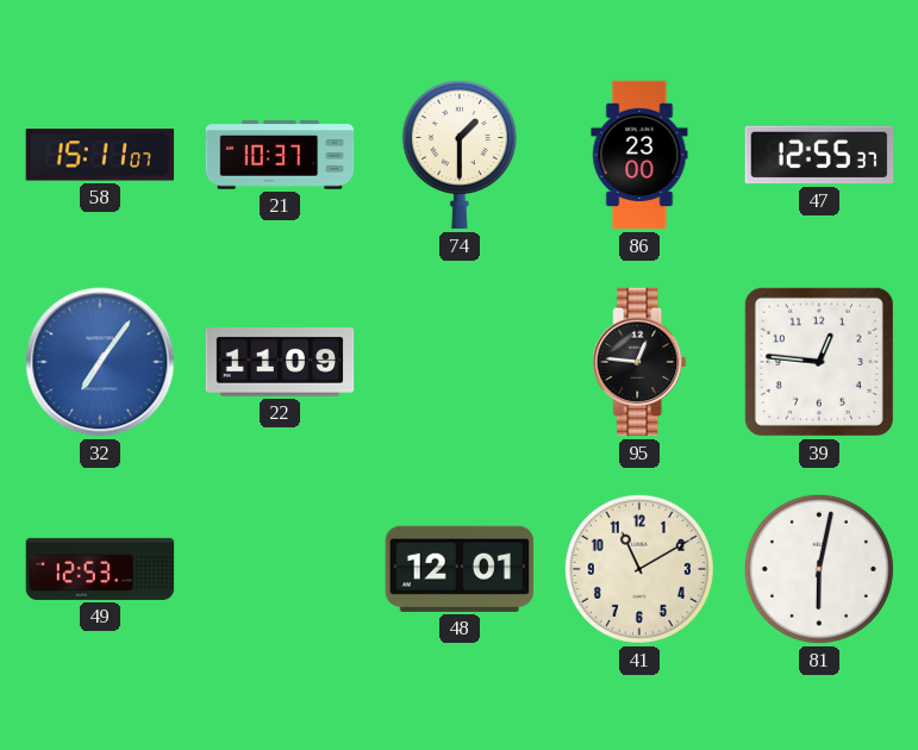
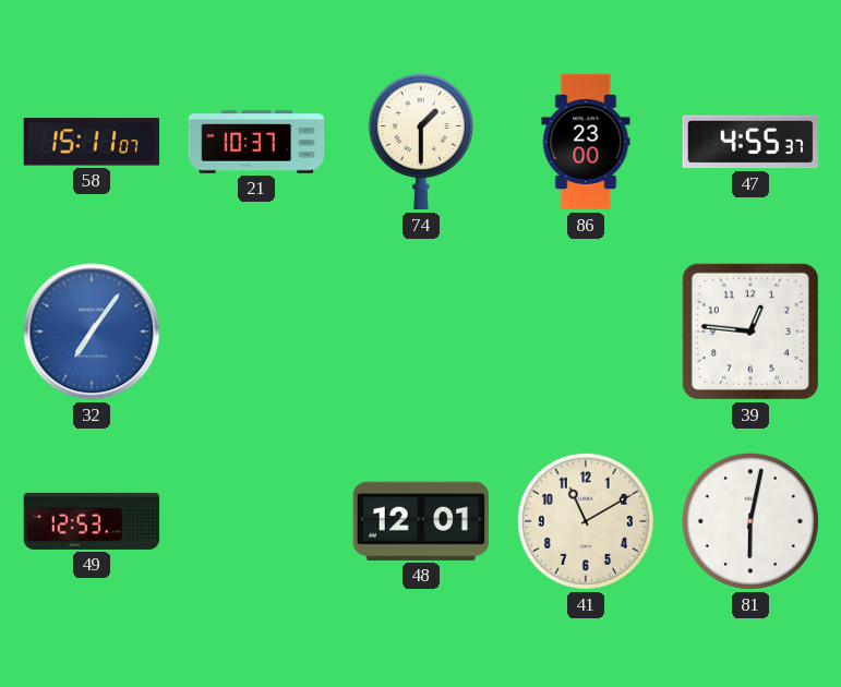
47: 12:55 -> 4:55
22: 11:09 -> none
95: 12:46 -> none
